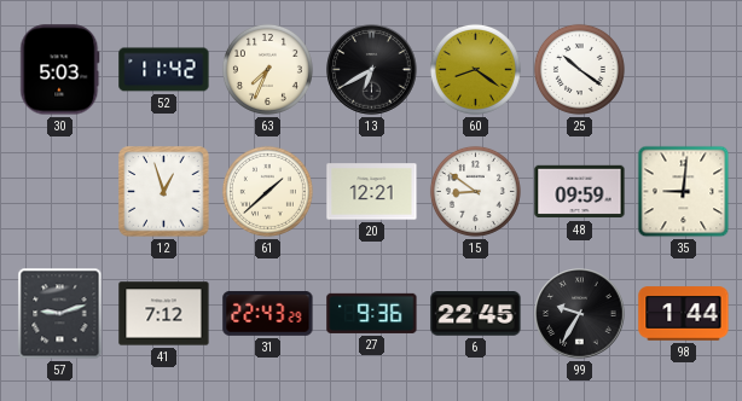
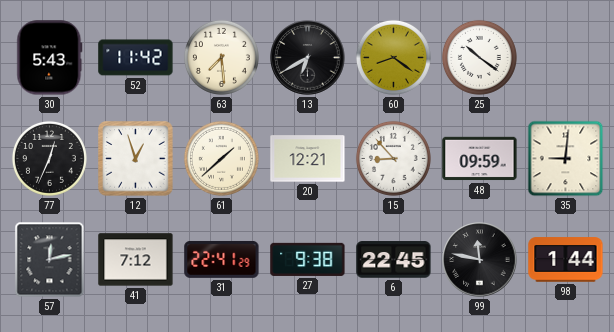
30: 5:03 -> 5:43
63: 7:34 -> 7:29
77: none -> 12:34
15: 8:51 -> 8:53
57: 9:12 -> 12:13
31: 22:43 -> 22:41
27: 9:36 -> 9:38
99: 9:35 -> 11:47
